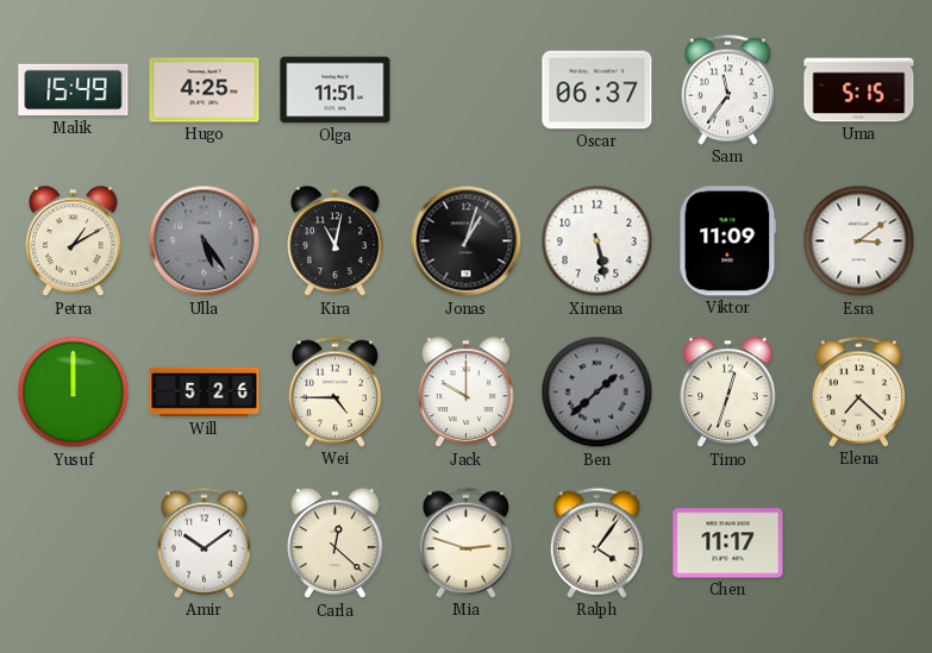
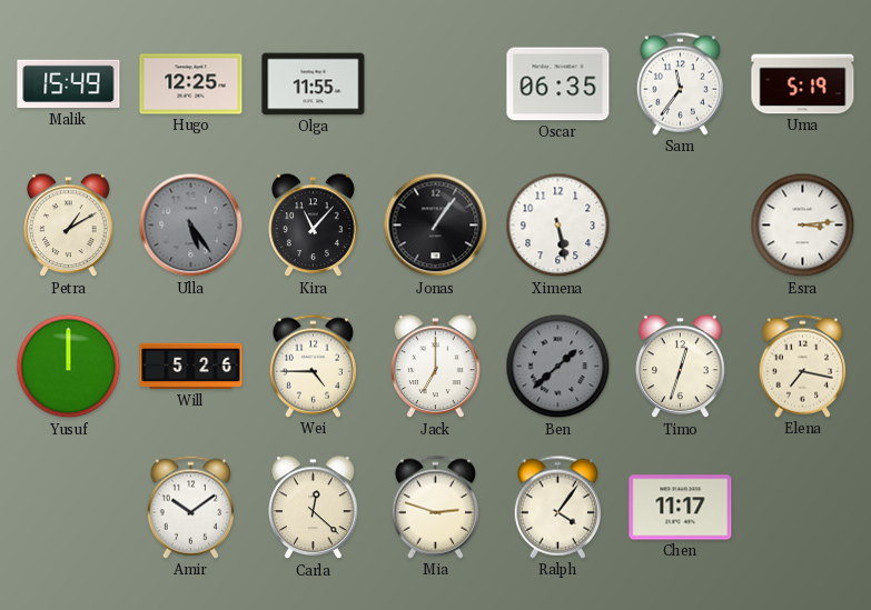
Hugo: 4:25 -> 12:25
Olga: 11:51 -> 11:55
Oscar: 06:37 -> 06:35
Uma: 5:15 -> 5:19
Kira: 11:02 -> 11:07
Jonas: 1:03 -> 1:06
Viktor: 11:09 -> none
Esra: 3:09 -> 3:14
Jack: 10:00 -> 7:00
Elena: 7:22 -> 7:17
